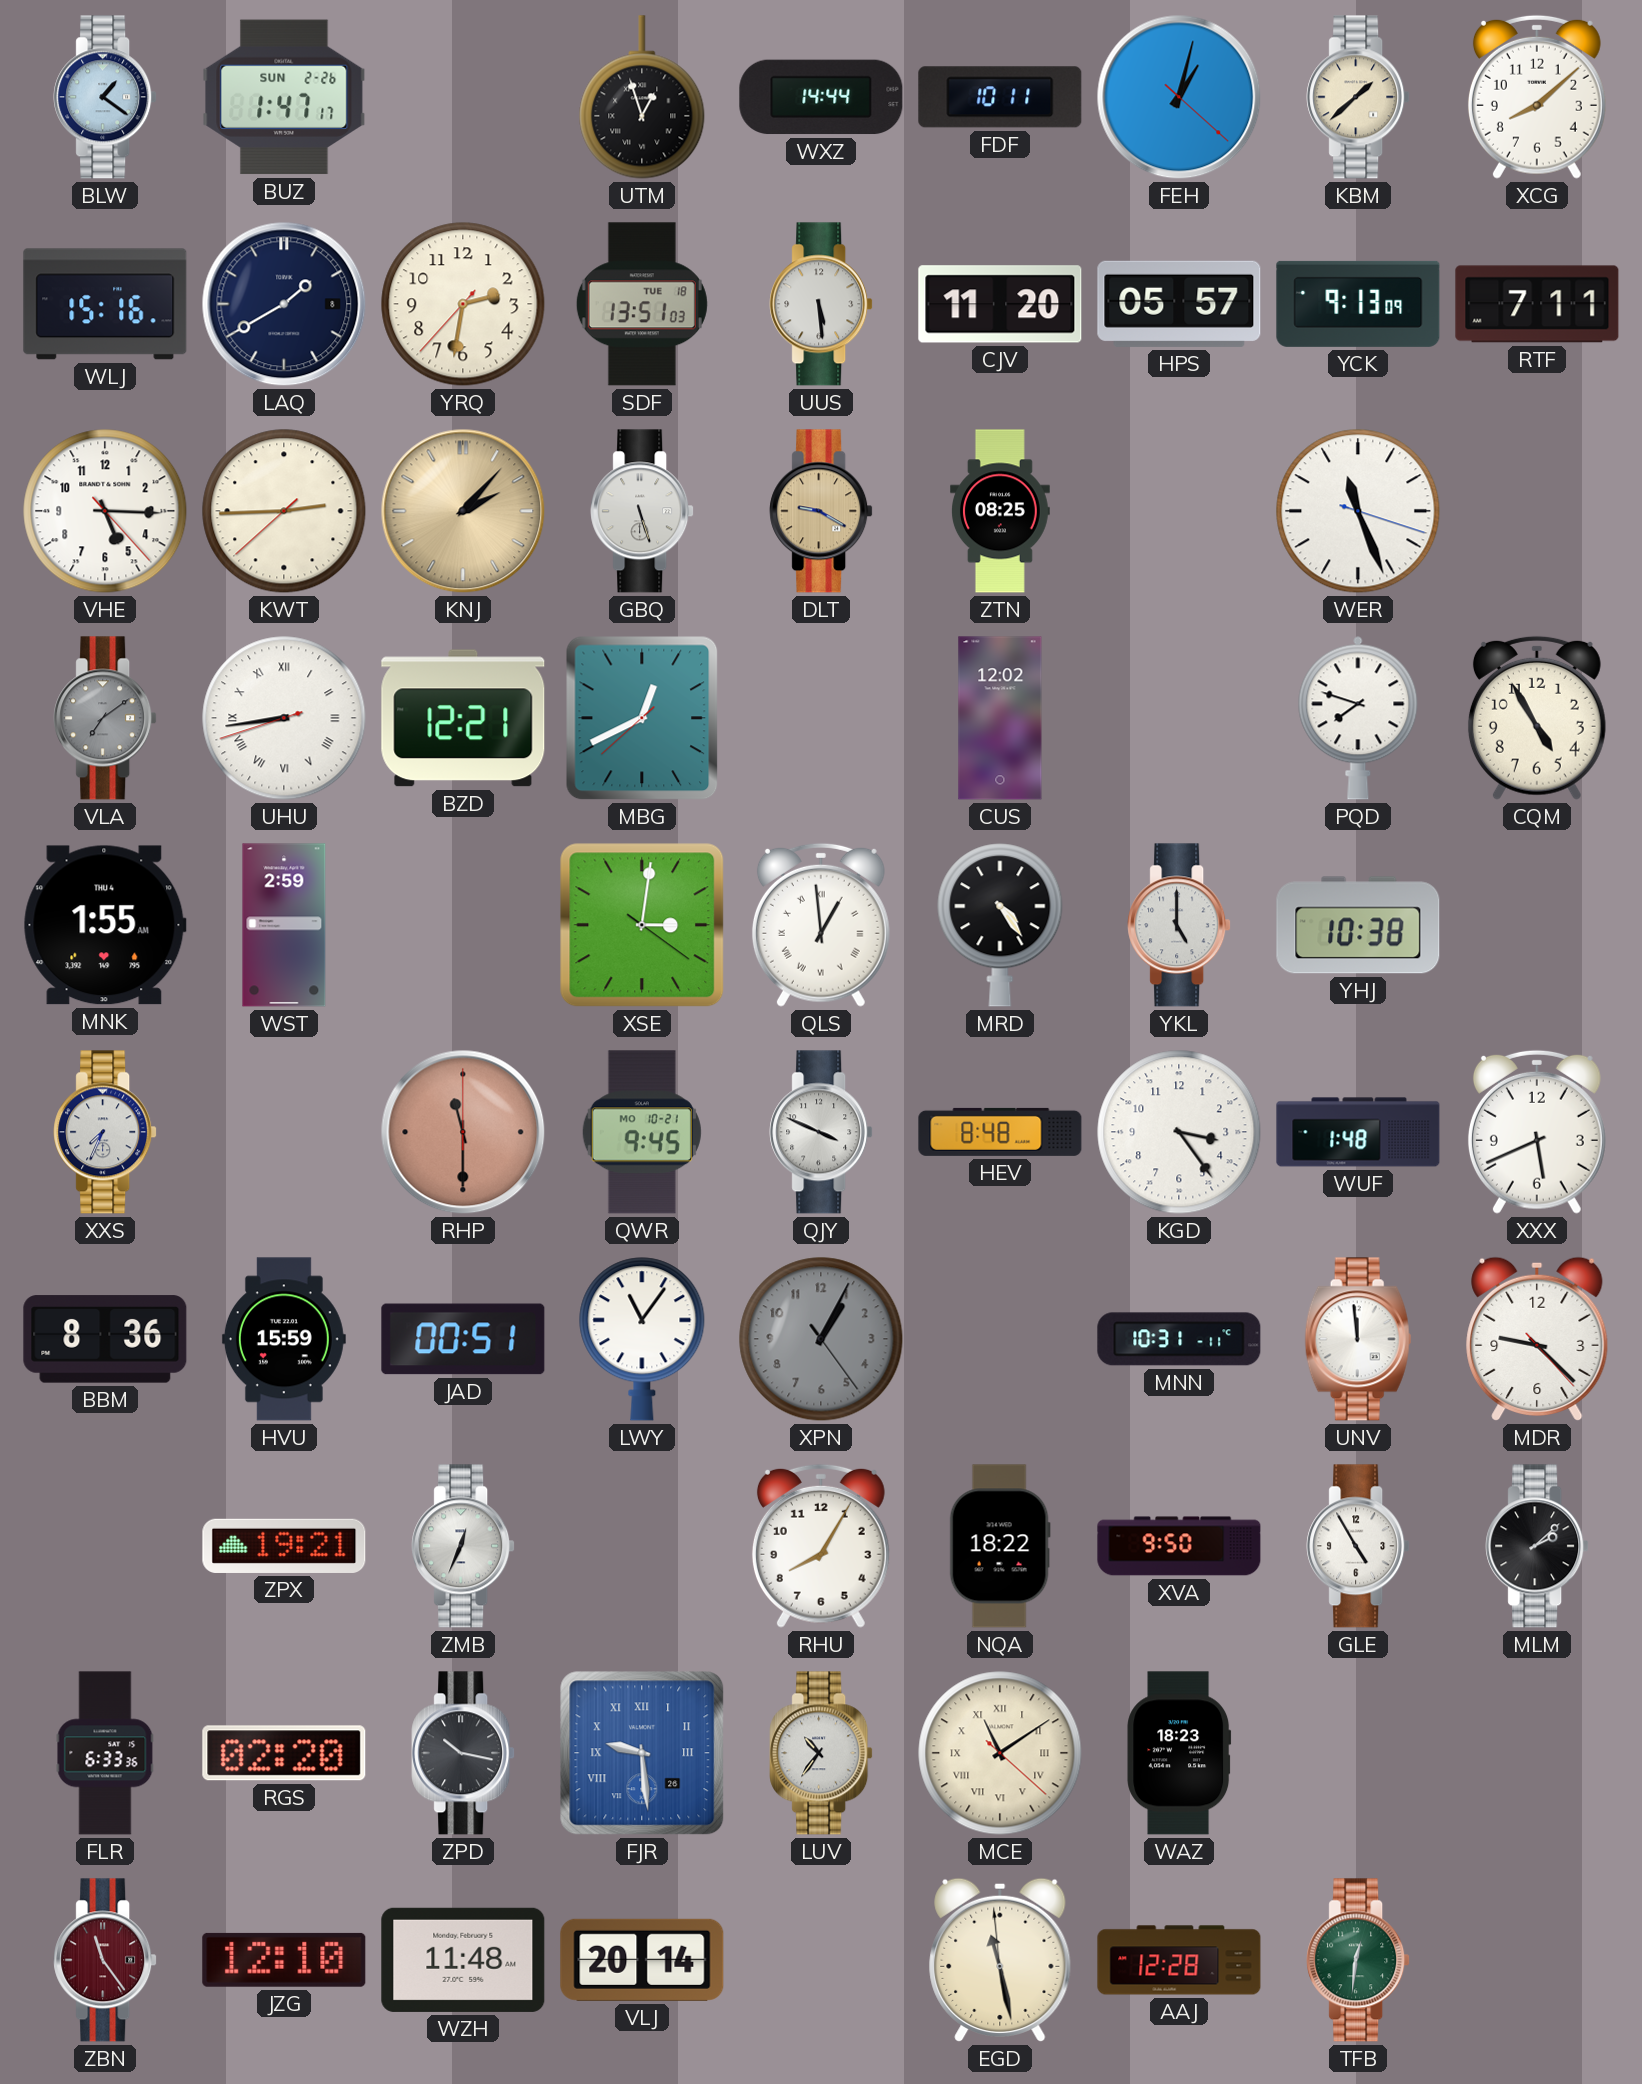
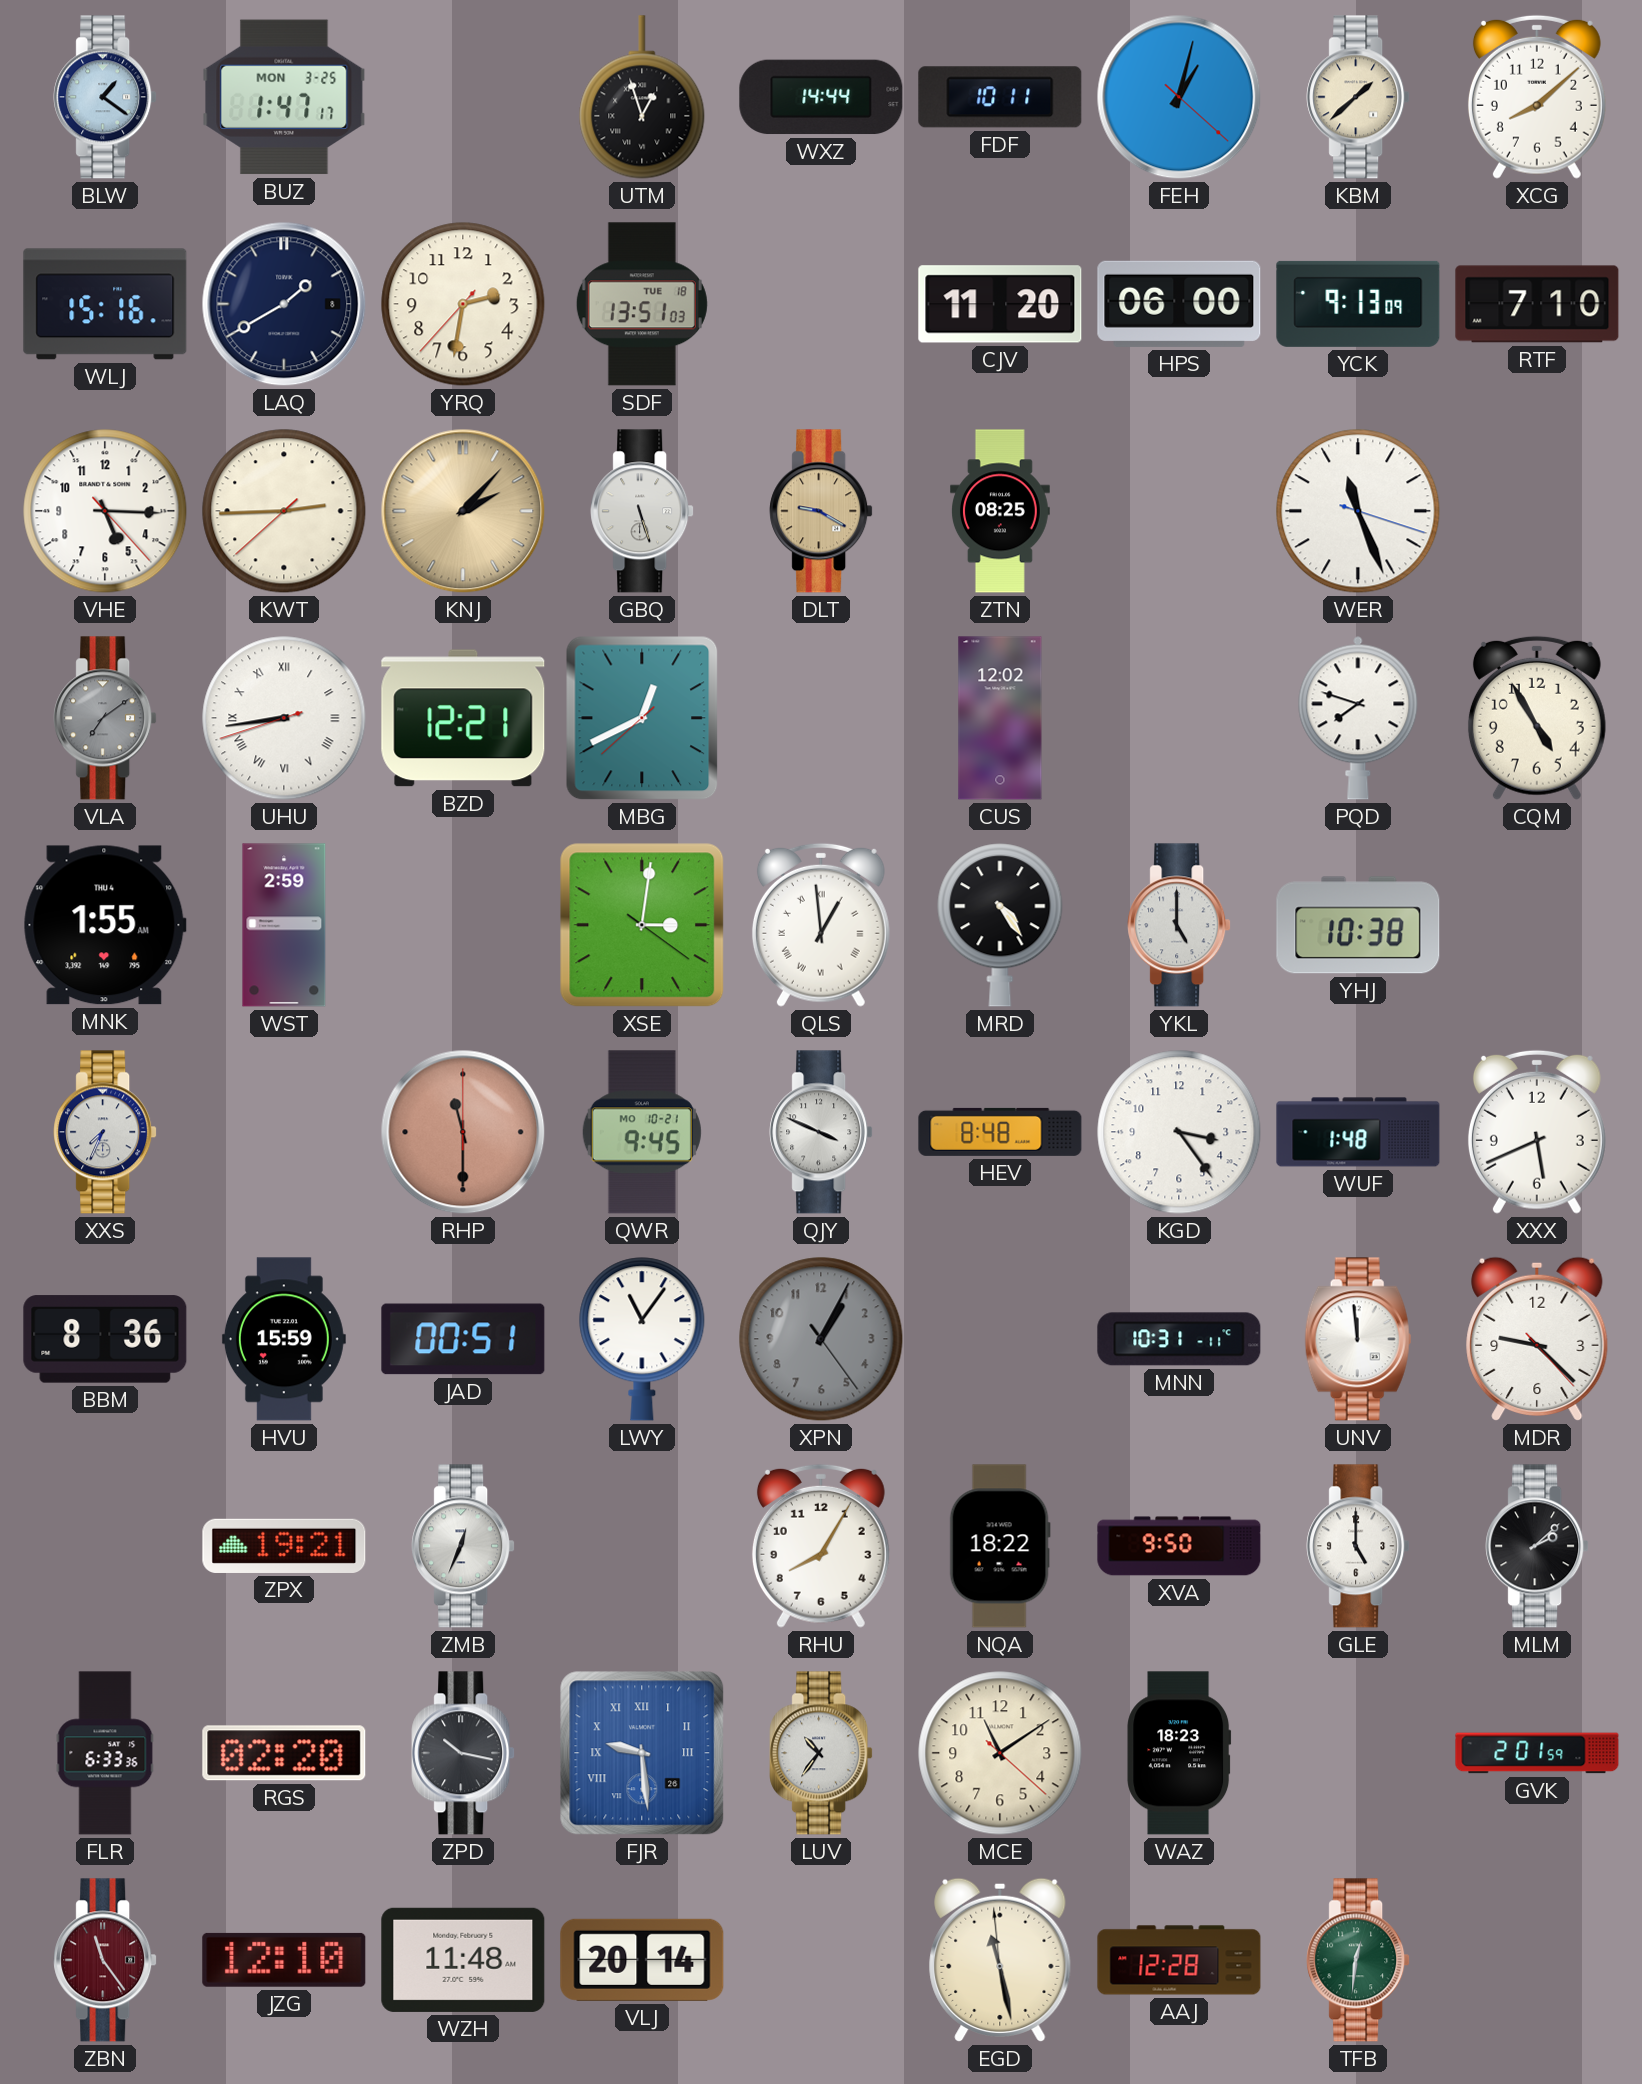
BUZ date: SUN 2-26 -> MON 3-25
UUS: 5:29 -> none
HPS: 05:57 -> 06:00
RTF: 7:11 -> 7:10
GLE: 4:55 -> 5:00
MCE numerals: Roman -> Arabic
GVK: none -> 2:01
